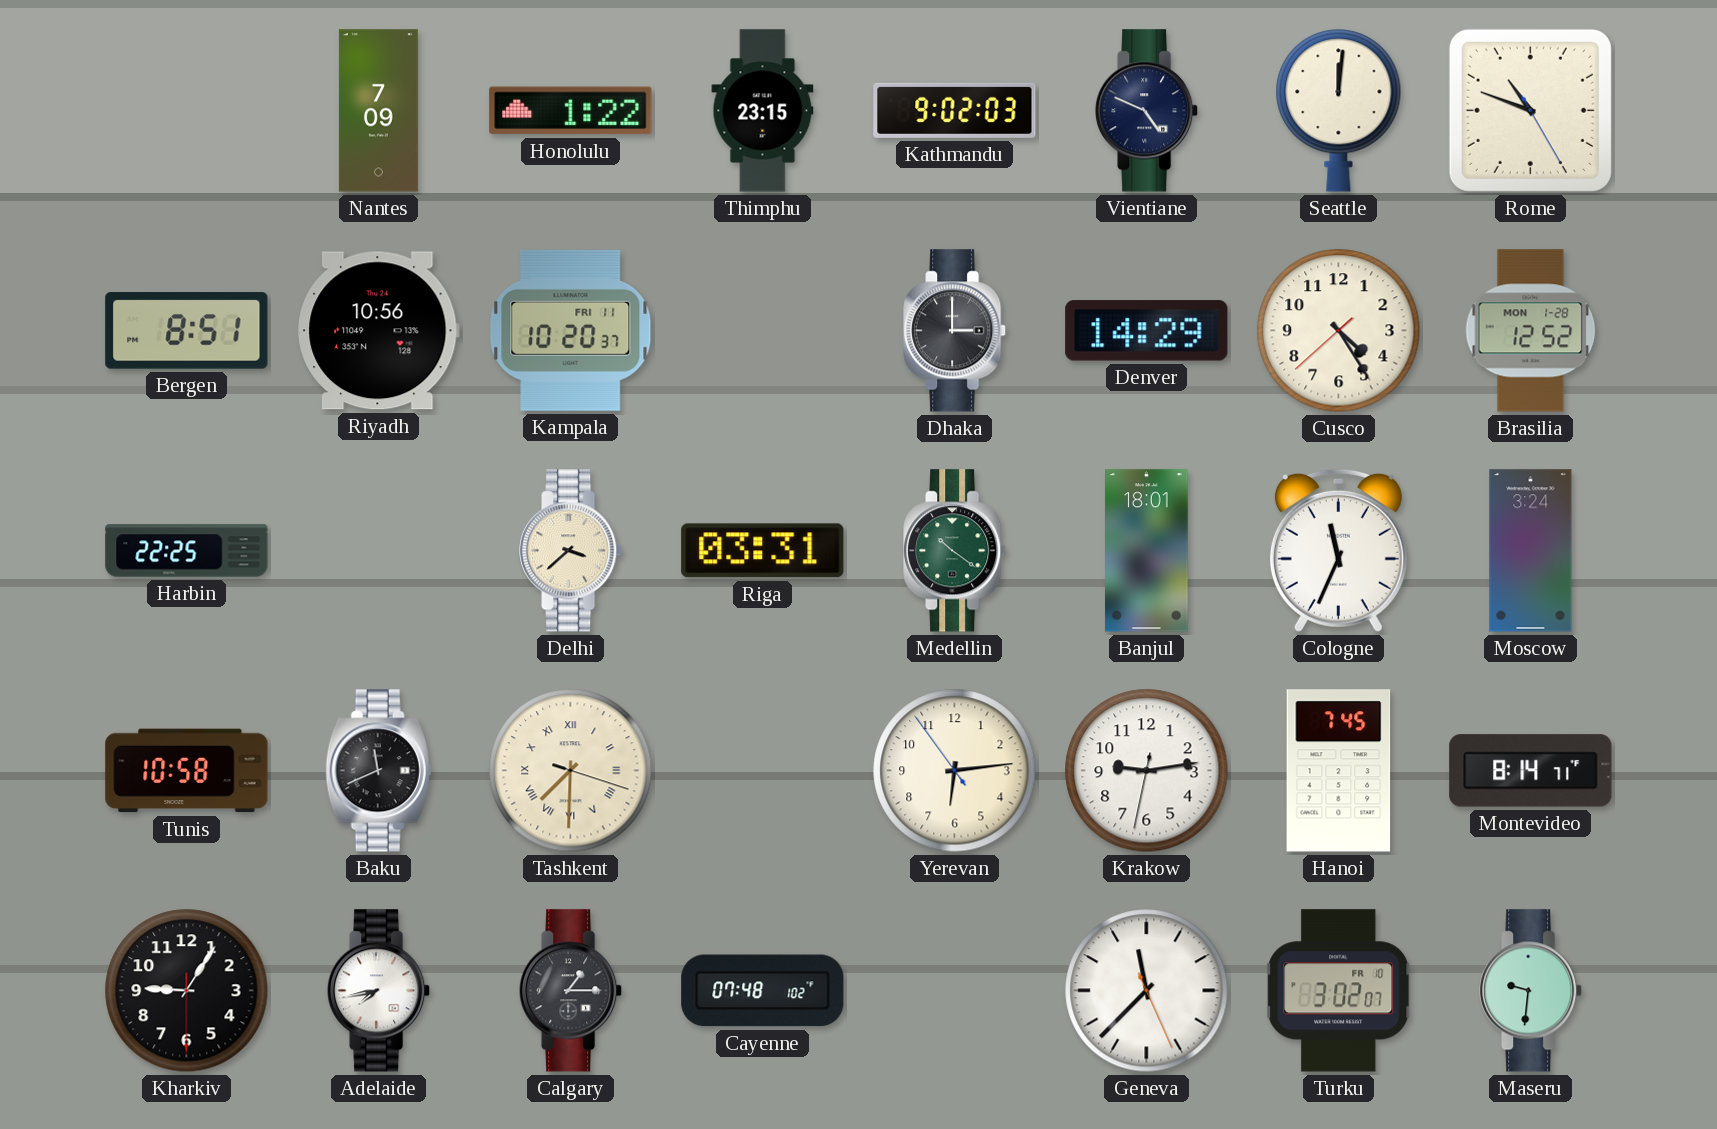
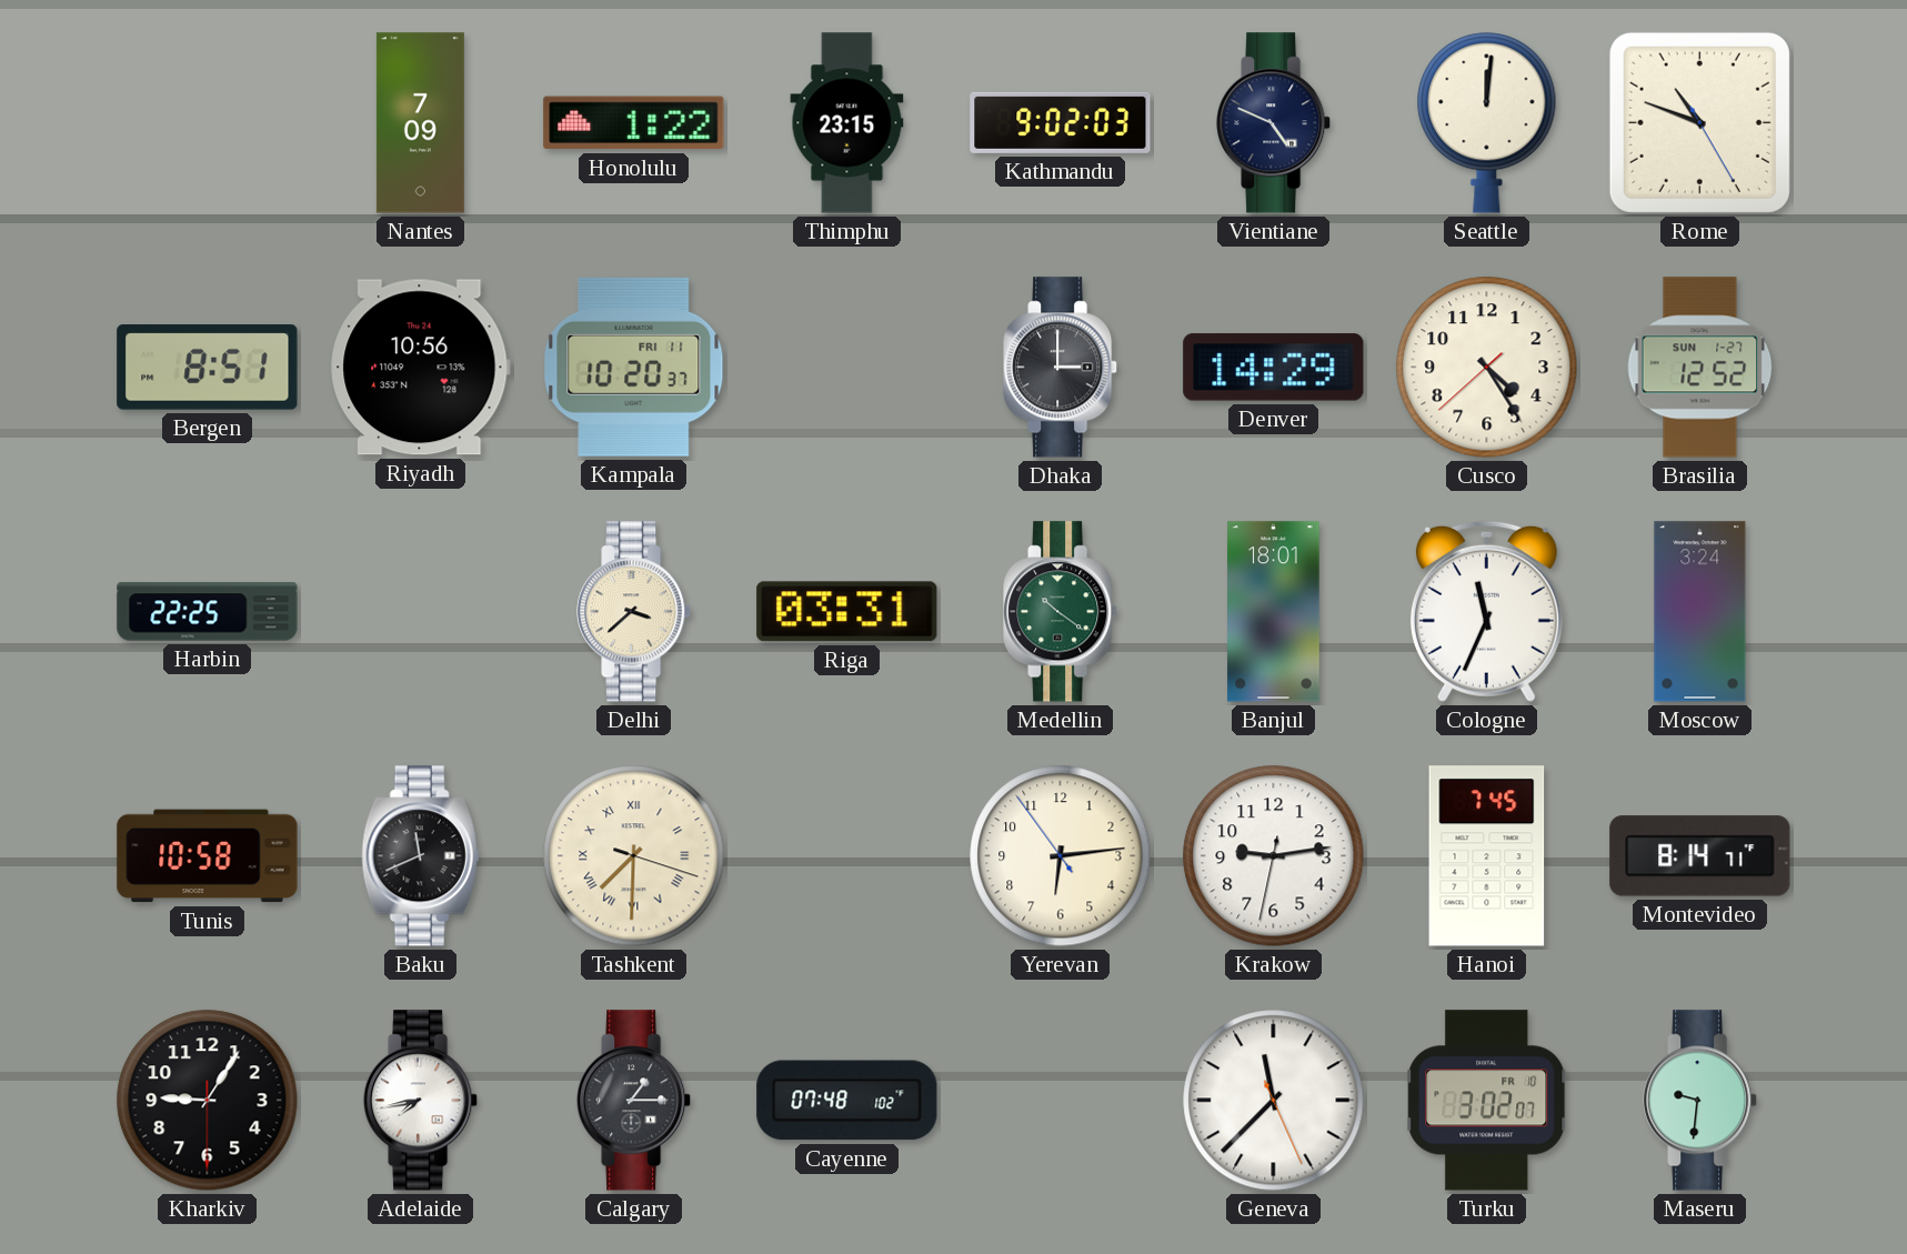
Brasilia date: MON 1-28 -> SUN 1-27
